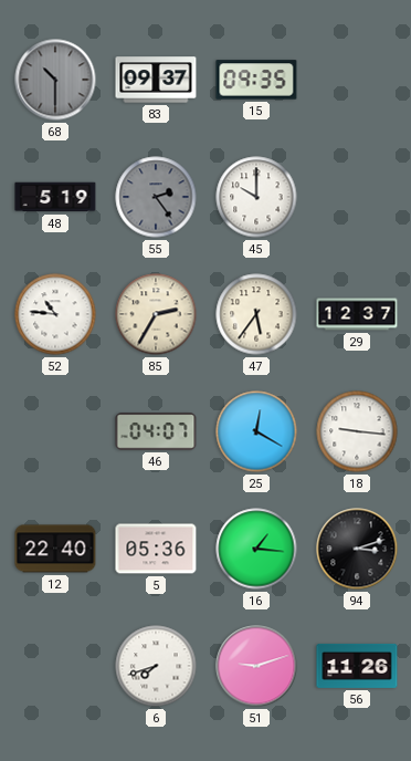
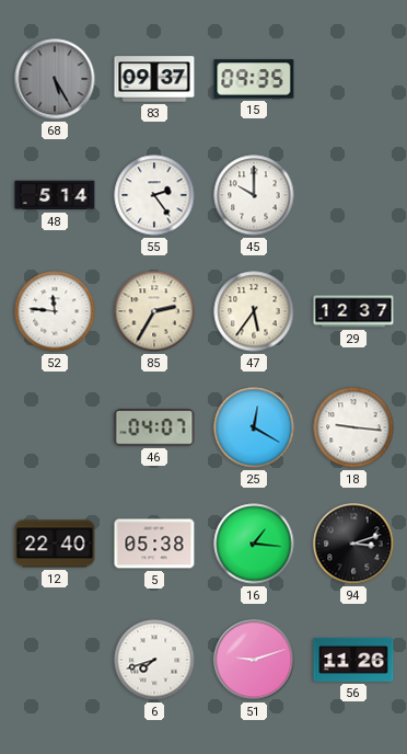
68: 10:30 -> 5:25
48: 5:19 -> 5:14
55 dial: grey -> white
52: 10:46 -> 11:46
5: 05:36 -> 05:38
